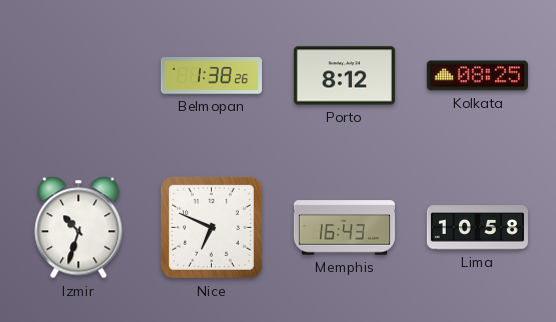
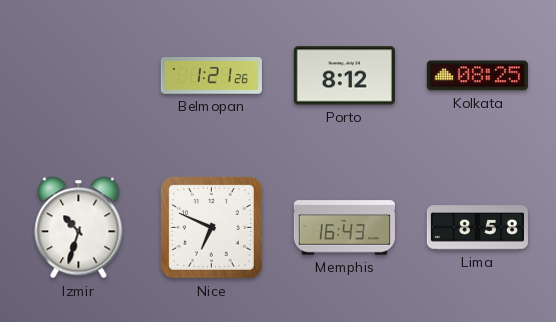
Belmopan: 1:38 -> 1:21
Lima: 10:58 -> 8:58
